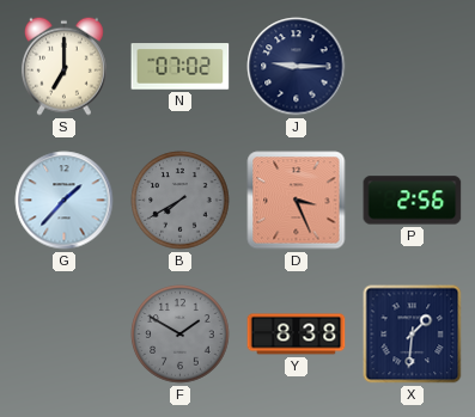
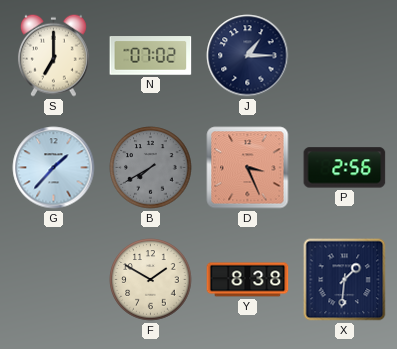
J: 9:15 -> 1:15
F dial: grey -> cream
